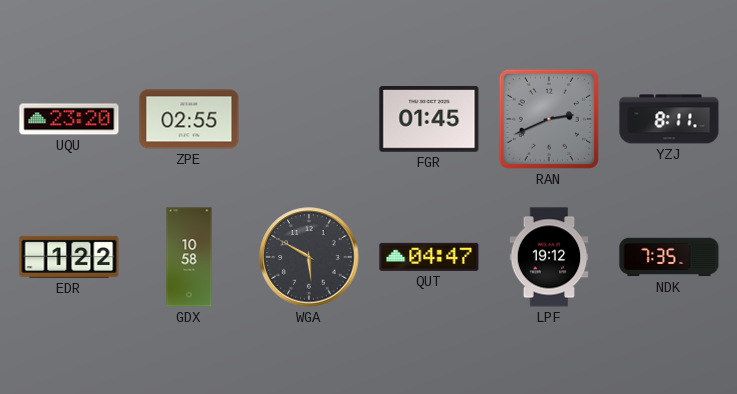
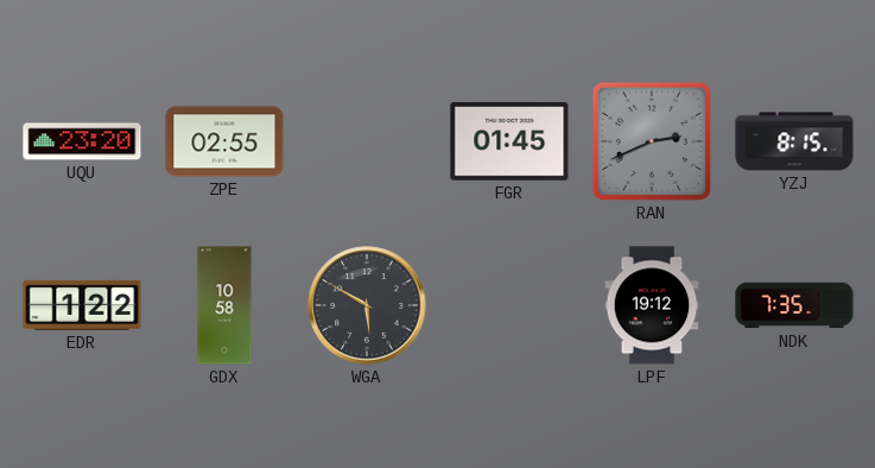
YZJ: 8:11 -> 8:15
QUT: 04:47 -> none
